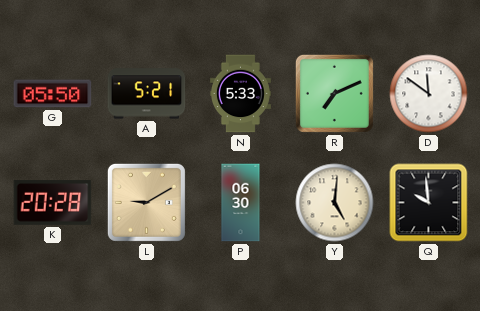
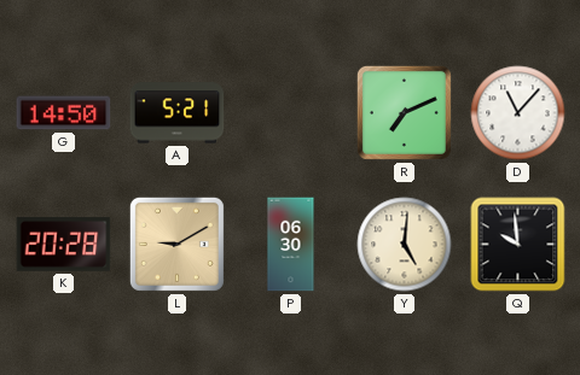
G: 05:50 -> 14:50
N: 5:33 -> none
D: 11:51 -> 11:07
